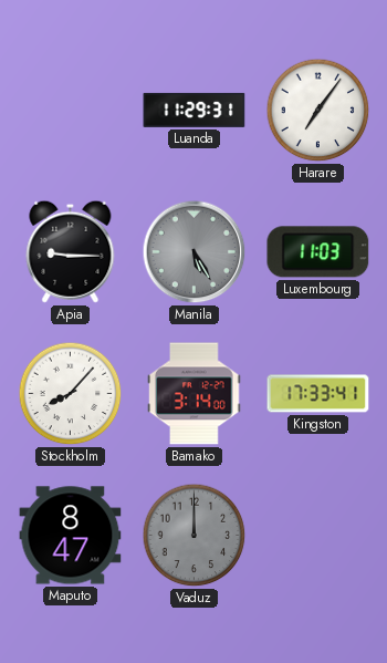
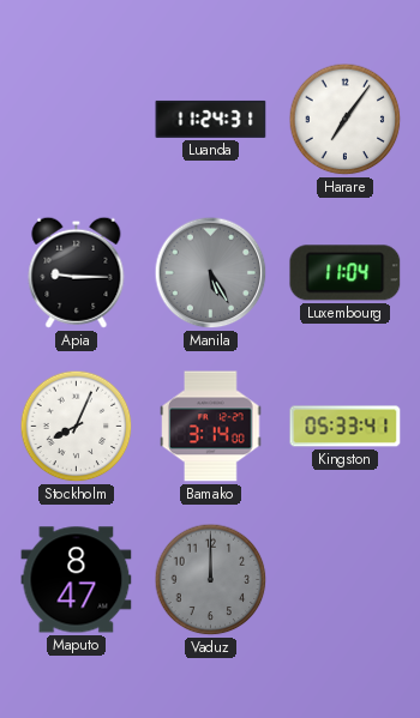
Luanda: 11:29 -> 11:24
Luxembourg: 11:03 -> 11:04
Stockholm: 8:07 -> 8:04
Kingston: 17:33 -> 05:33
